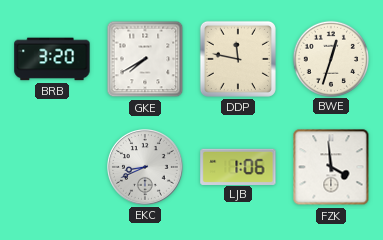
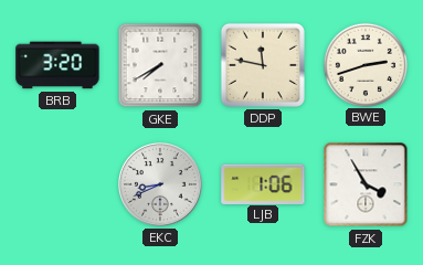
BWE: 12:33 -> 2:42
FZK: 3:59 -> 3:55
